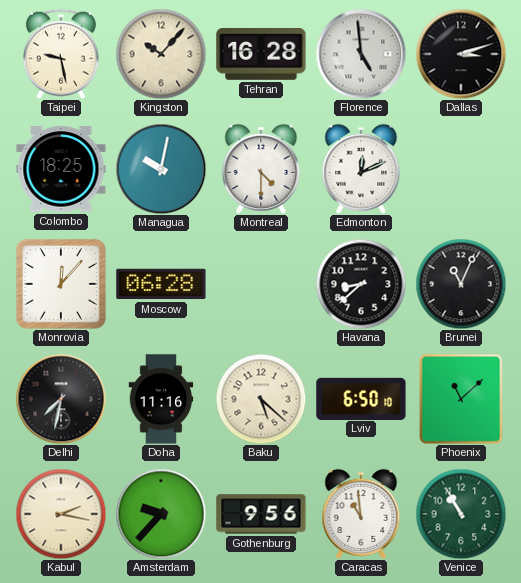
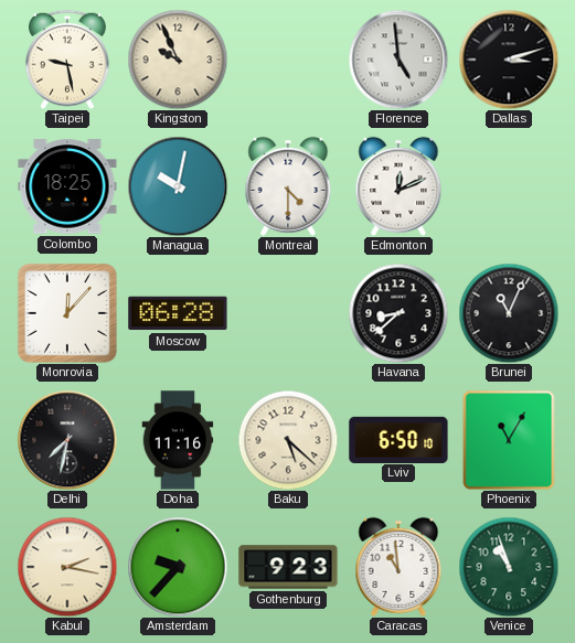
Kingston: 10:07 -> 9:56
Tehran: 16:28 -> none
Phoenix: 11:08 -> 11:05
Gothenburg: 9:56 -> 9:23
Venice: 10:55 -> 10:57
